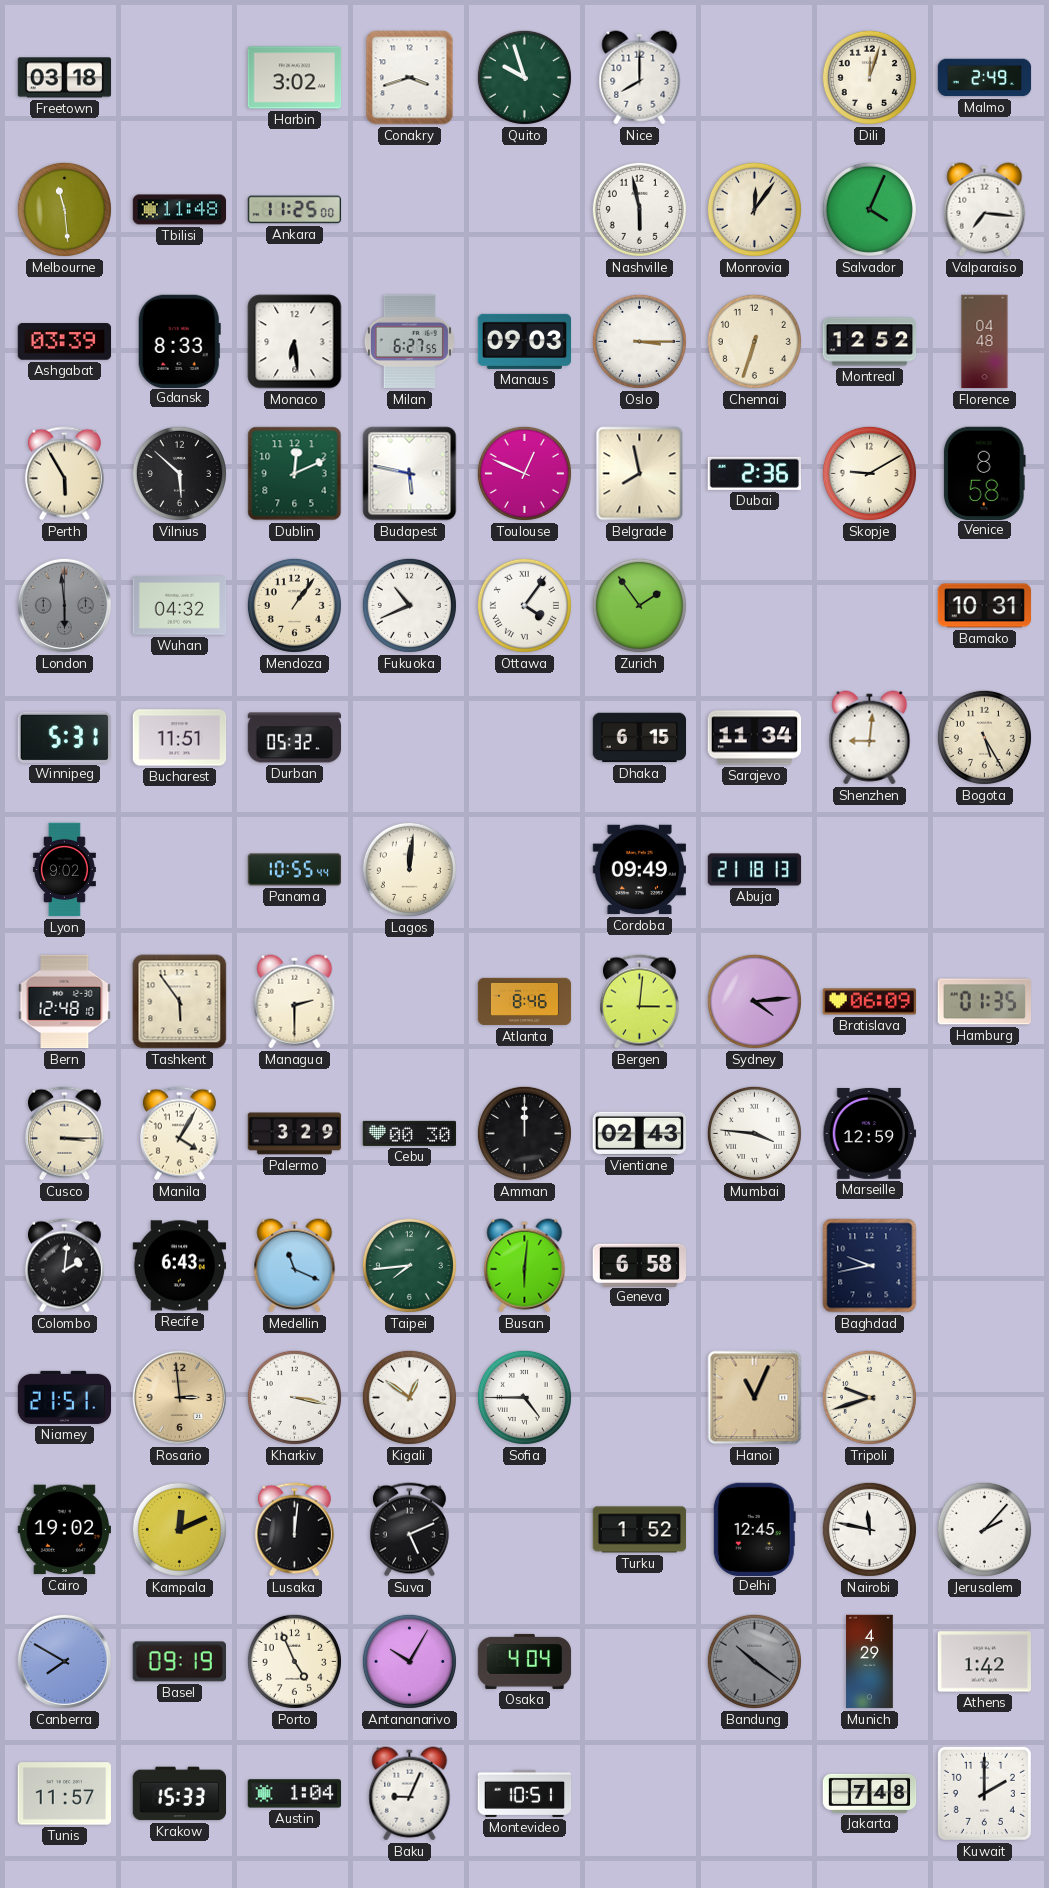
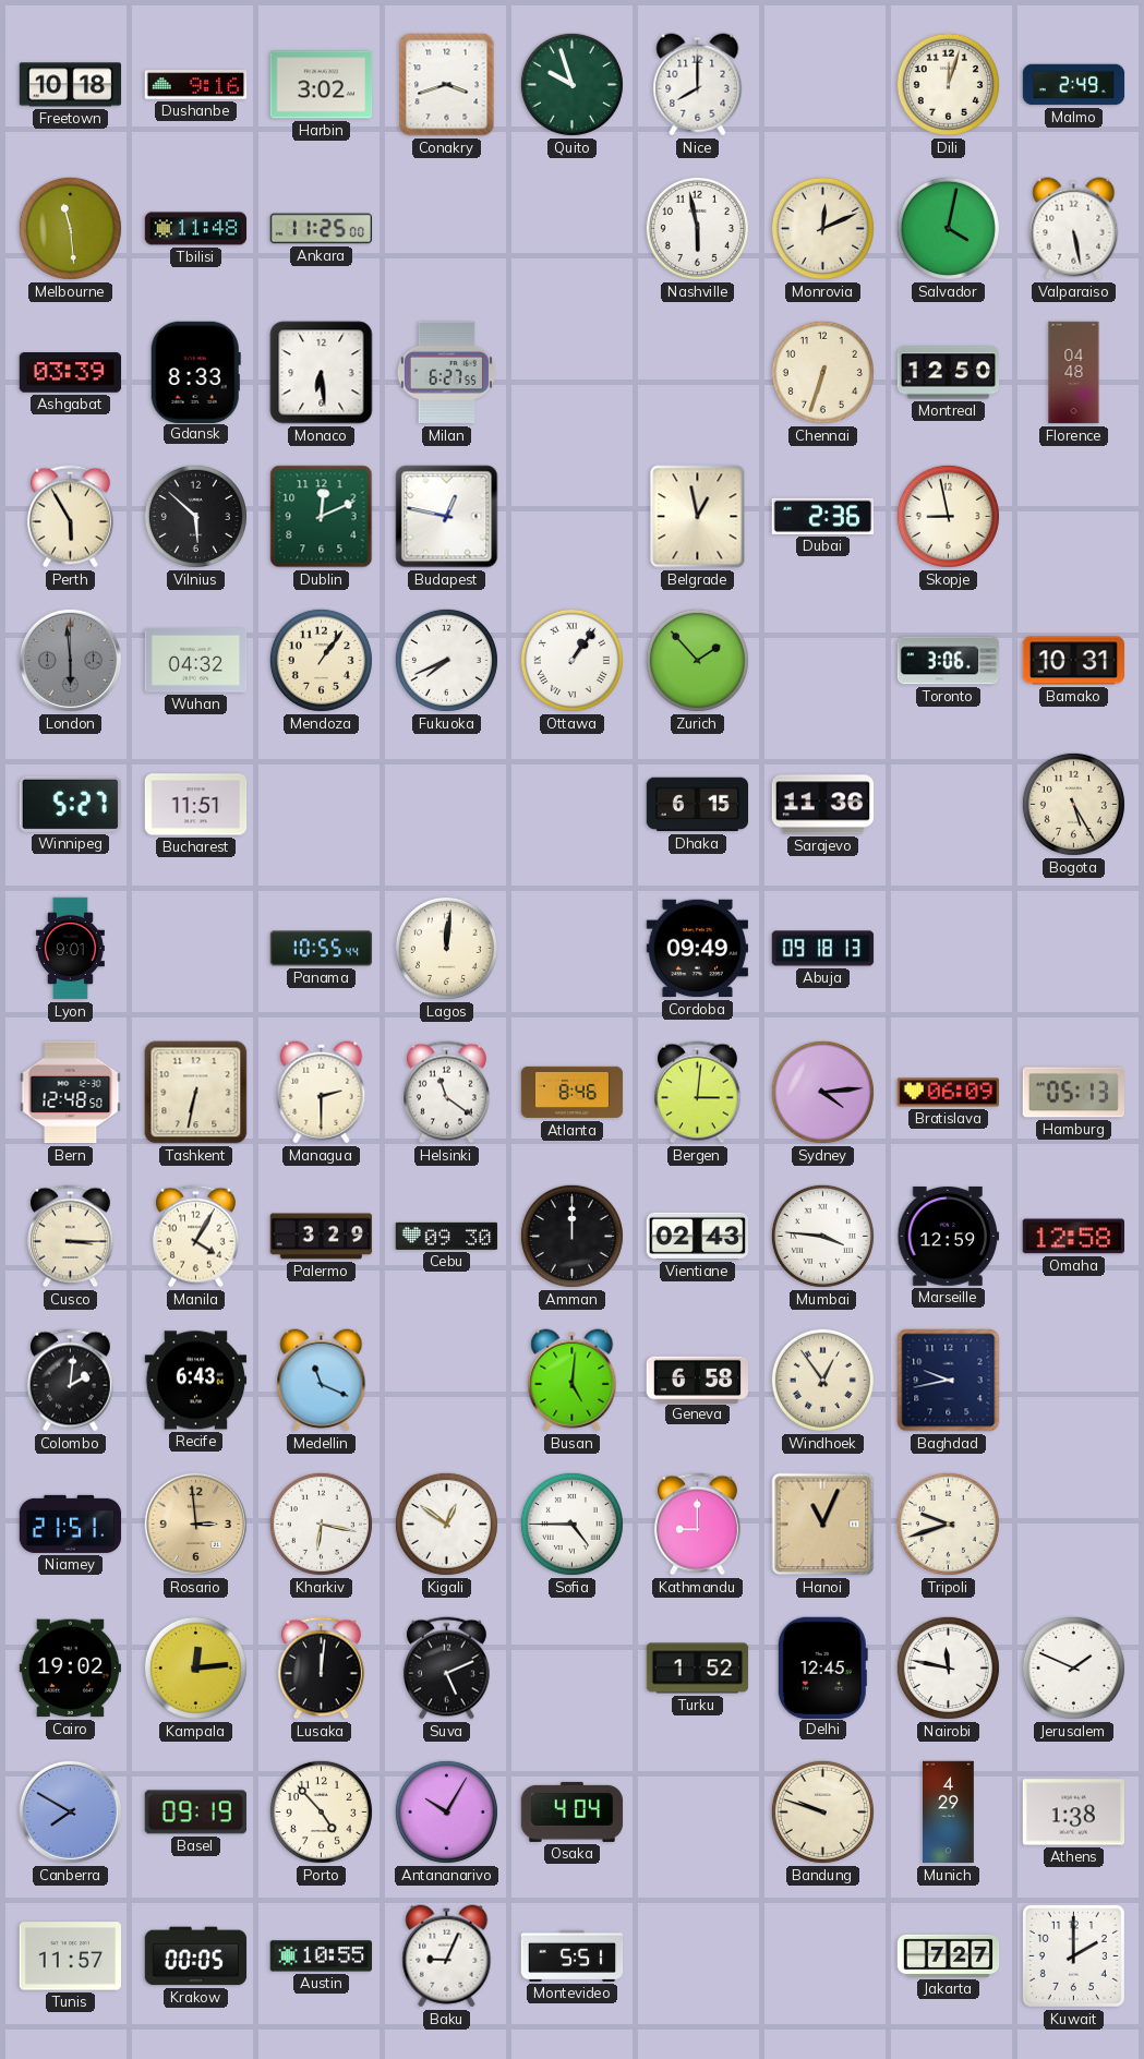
Freetown: 03:18 -> 10:18
Dushanbe: none -> 9:16
Monrovia: 12:06 -> 12:11
Salvador: 4:04 -> 4:02
Valparaiso: 7:16 -> 5:28
Manaus: 09:03 -> none
Oslo: 3:15 -> none
Montreal: 12:52 -> 12:50
Budapest: 5:47 -> 12:47
Toulouse: 12:49 -> none
Belgrade: 7:58 -> 12:58
Skopje: 9:10 -> 8:58
Venice: 8:58 -> none
Fukuoka: 10:41 -> 7:41
Ottawa: 4:06 -> 1:06
Zurich: 1:54 -> 1:53
Toronto: none -> 3:06
Winnipeg: 5:31 -> 5:27
Durban: 05:32 -> none
Sarajevo: 11:34 -> 11:36
Shenzhen: 9:01 -> none
Lyon: 9:02 -> 9:01
Abuja: 21:18 -> 09:18
Bern: 12:48:10 -> 12:48:50
Tashkent: 5:54 -> 6:32
Helsinki: none -> 11:21
Hamburg: 01:35 -> 05:13
Cebu: 00:30 -> 09:30
Omaha: none -> 12:58
Taipei: 7:44 -> none
Busan: 6:01 -> 5:01
Windhoek: none -> 12:54
Kharkiv: 3:17 -> 6:17
Kathmandu: none -> 9:00
Kampala: 12:11 -> 12:14
Jerusalem: 2:07 -> 1:49
Porto: 4:56 -> 4:53
Bandung: 10:21 -> 9:48
Bandung dial: grey -> cream
Athens: 1:42 -> 1:38
Krakow: 15:33 -> 00:05
Austin: 1:04 -> 10:55
Montevideo: 10:51 -> 5:51
Jakarta: 7:48 -> 7:27
